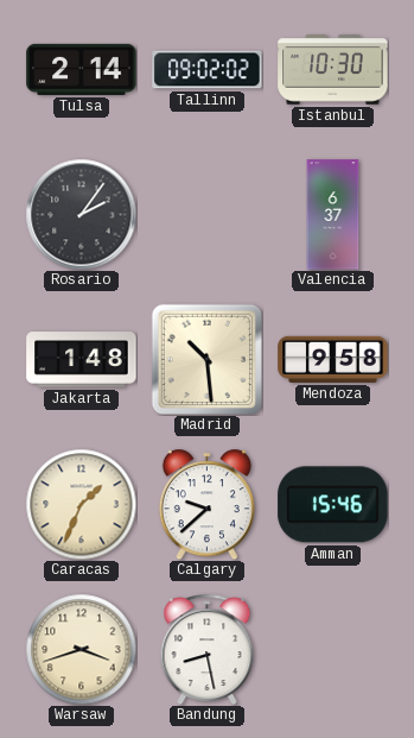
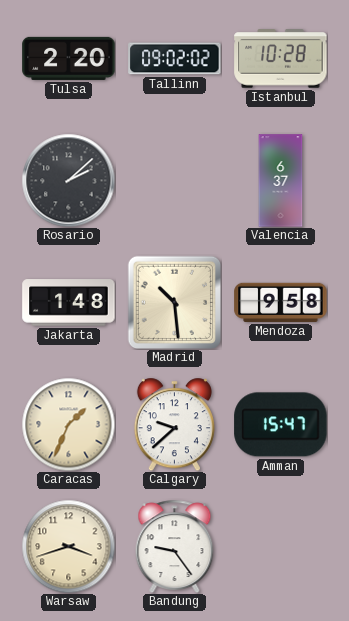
Tulsa: 2:14 -> 2:20
Istanbul: 10:30 -> 10:28
Rosario: 2:06 -> 2:08
Amman: 15:46 -> 15:47
Bandung: 8:28 -> 9:24
